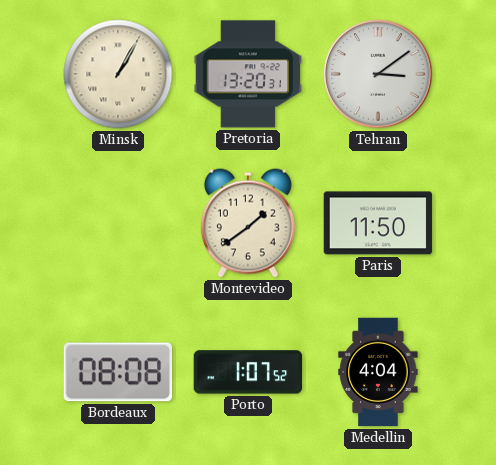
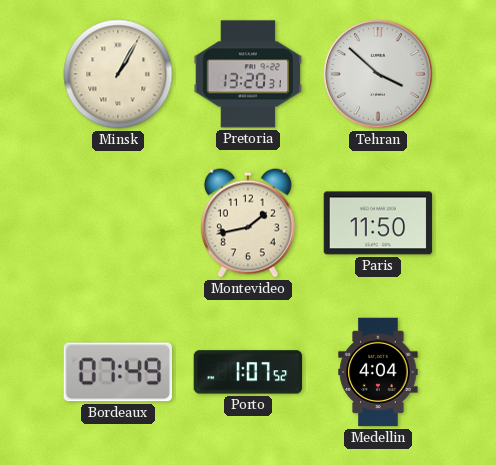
Tehran: 3:09 -> 3:52
Montevideo: 1:39 -> 1:43
Bordeaux: 08:08 -> 07:49
